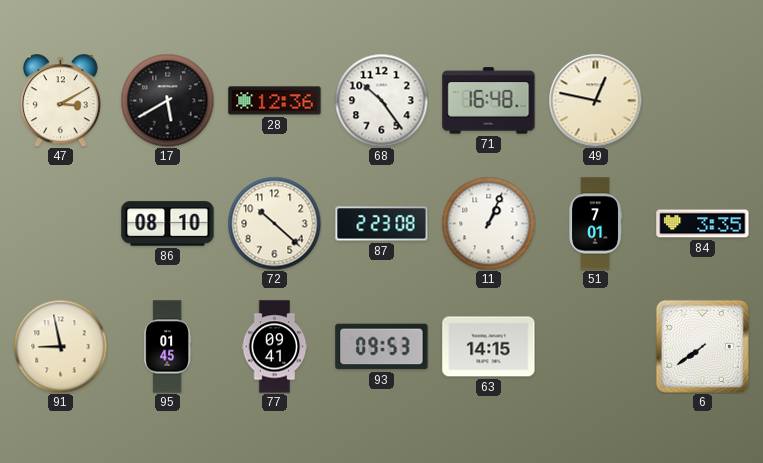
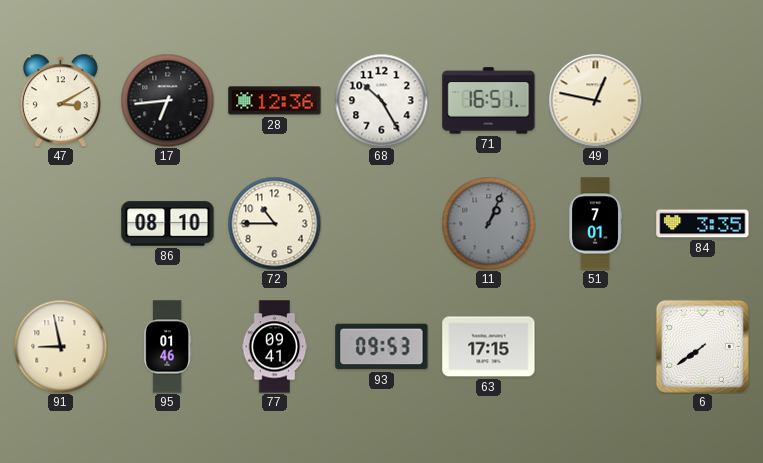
17: 5:40 -> 6:44
68: 10:24 -> 10:25
71: 16:48 -> 16:51
72: 10:22 -> 10:45
87: 2:23 -> none
11 dial: white -> grey
95: 01:45 -> 01:46
63: 14:15 -> 17:15
